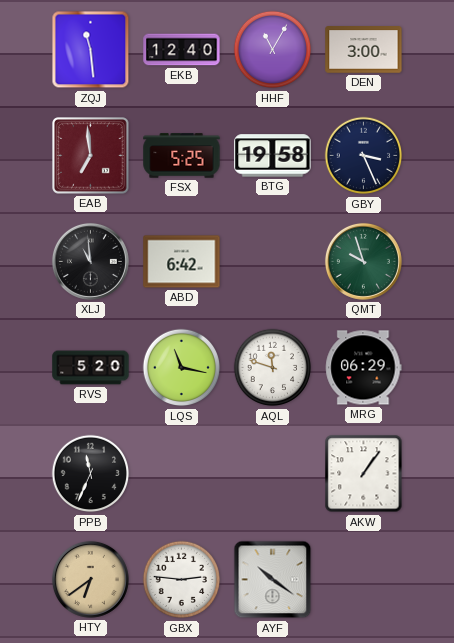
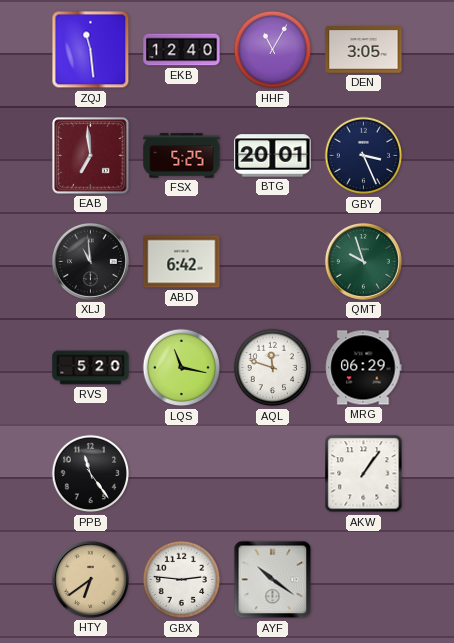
DEN: 3:00 -> 3:05
BTG: 19:58 -> 20:01
PPB: 11:34 -> 11:24
